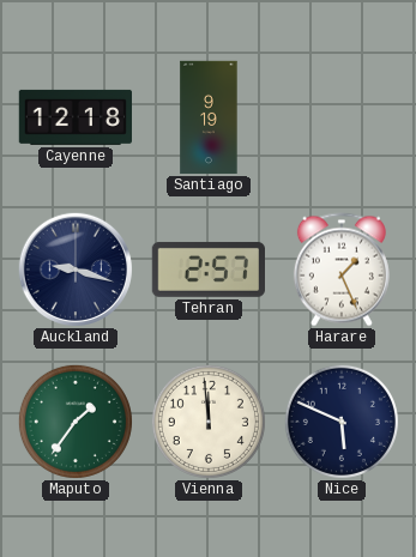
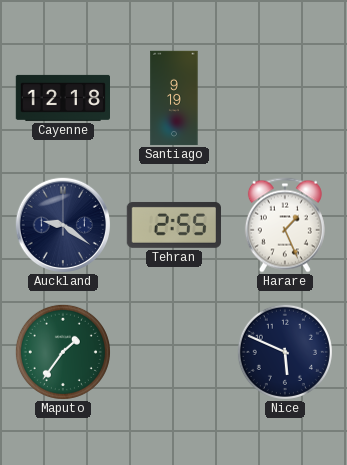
Auckland: 9:18 -> 9:21
Tehran: 2:57 -> 2:55
Vienna: 11:59 -> none
